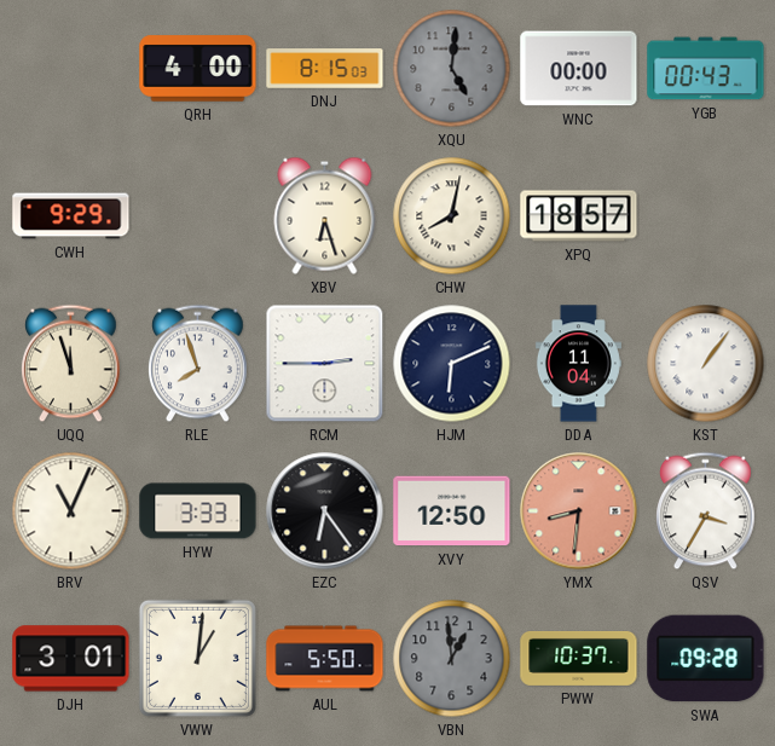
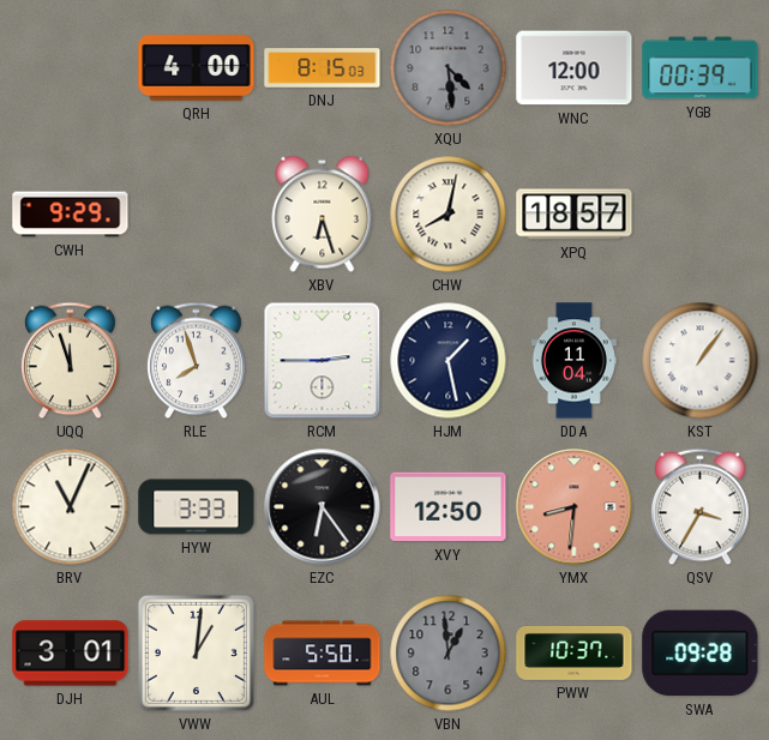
XQU: 5:01 -> 4:29
WNC: 00:00 -> 12:00
YGB: 00:43 -> 00:39
HJM: 6:11 -> 1:28
